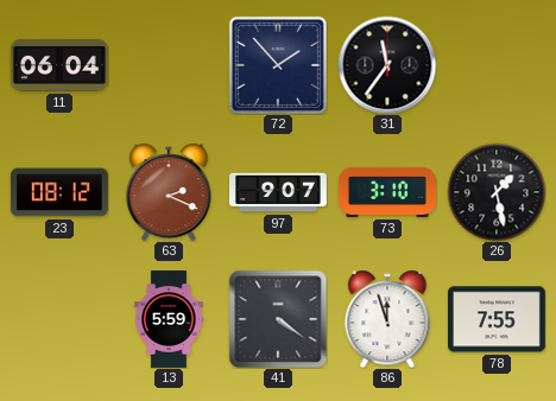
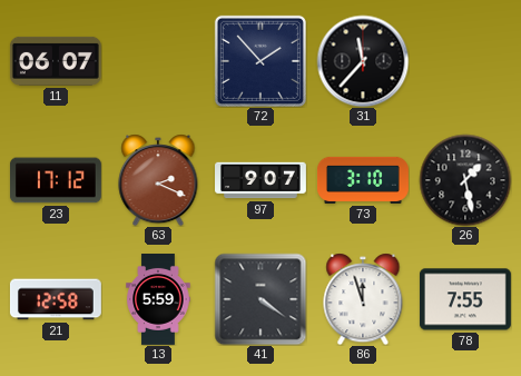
11: 06:04 -> 06:07
31: 11:36 -> 11:37
23: 08:12 -> 17:12
21: none -> 12:58
